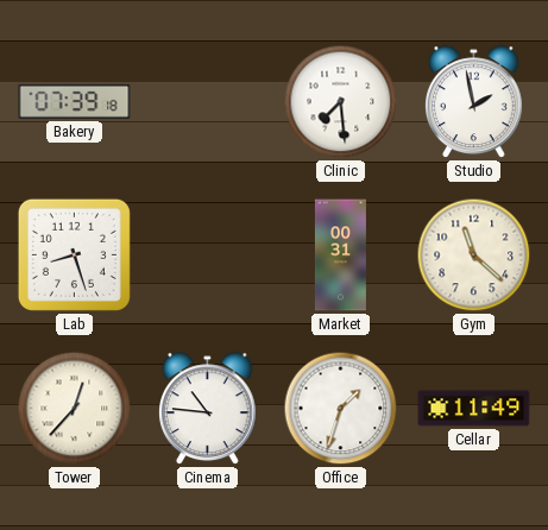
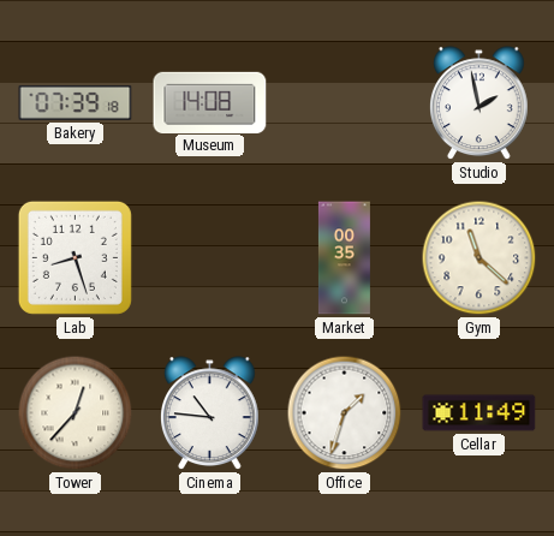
Museum: none -> 14:08
Clinic: 7:29 -> none
Market: 00:31 -> 00:35
